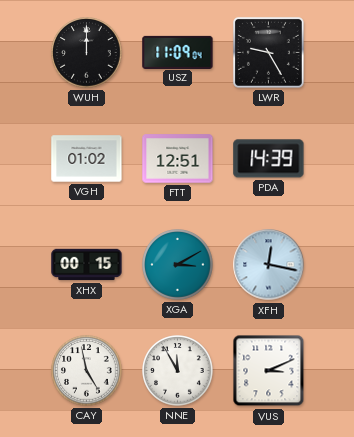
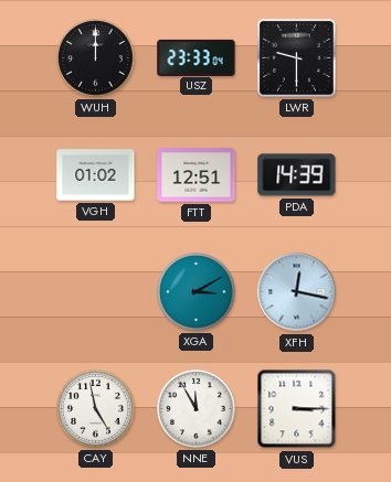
USZ: 11:09 -> 23:33
LWR: 9:25 -> 9:30
XHX: 00:15 -> none
VUS: 3:11 -> 3:15
